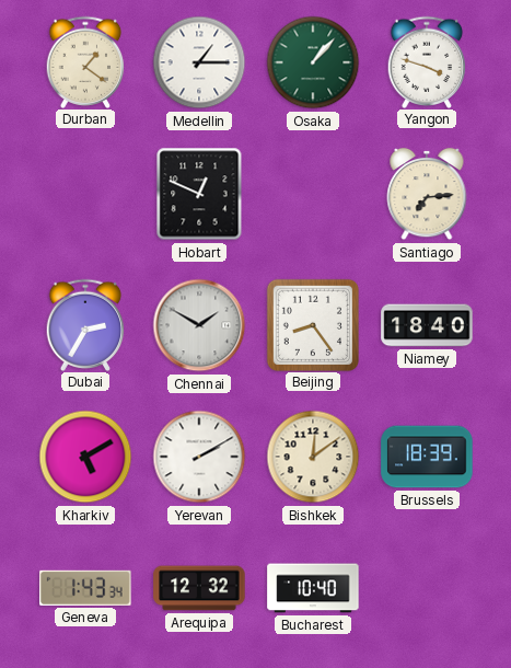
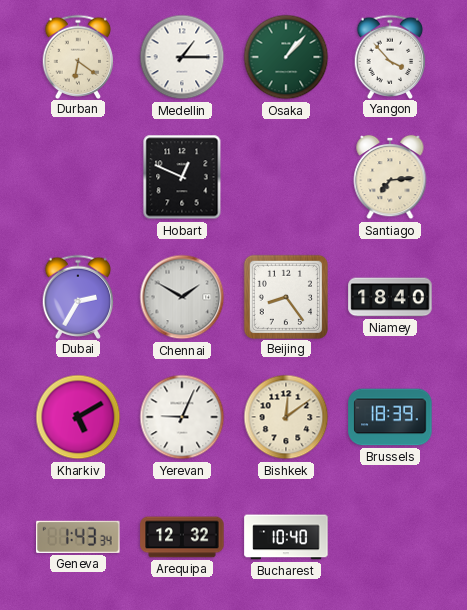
Durban: 1:21 -> 6:21
Yangon: 3:48 -> 3:53
Yerevan: 2:10 -> 9:04
